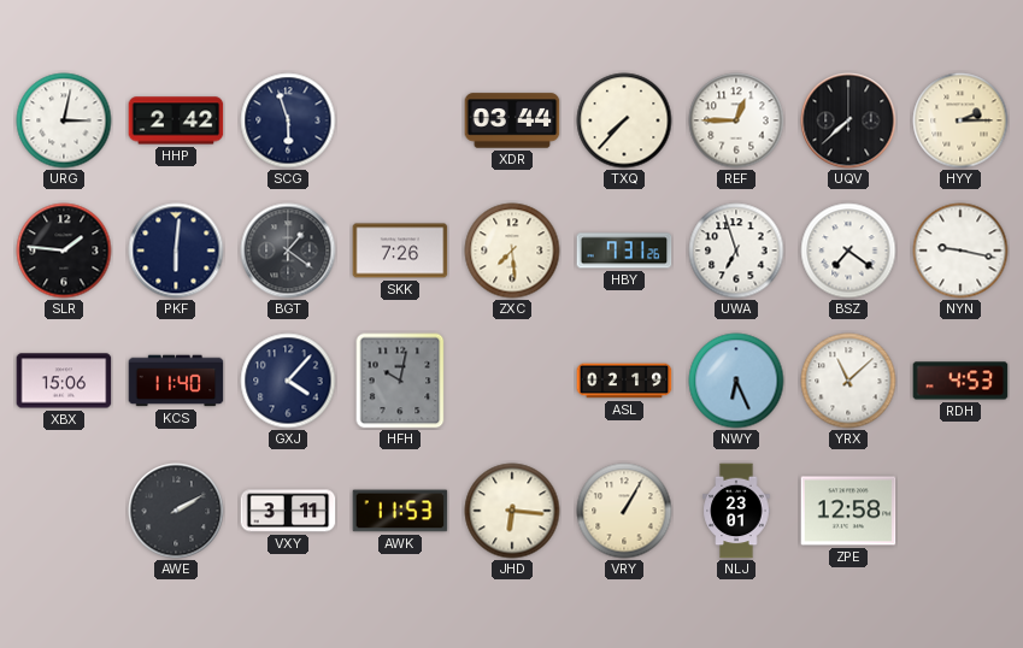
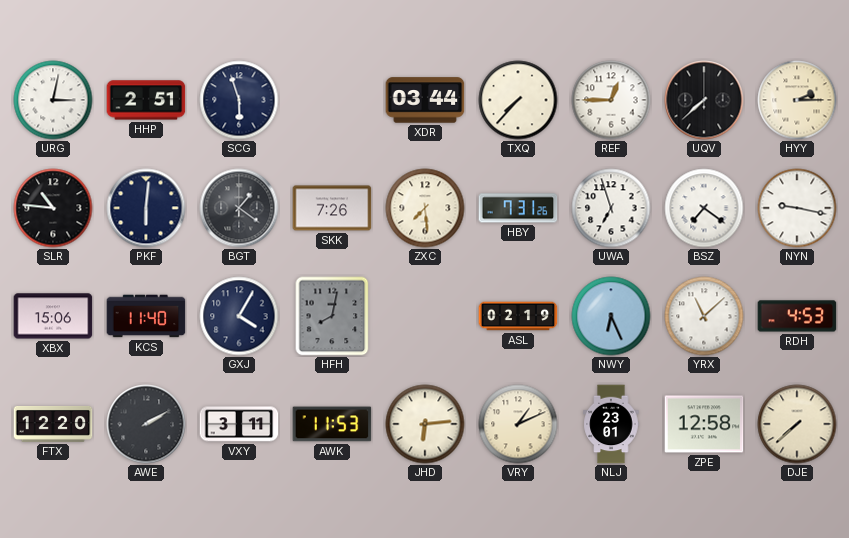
HHP: 2:42 -> 2:51
SLR: 1:46 -> 10:46
GXJ: 4:07 -> 4:05
HFH: 10:02 -> 8:02
FTX: none -> 12:20
JHD: 6:16 -> 6:14
VRY: 1:05 -> 1:11
DJE: none -> 7:38
